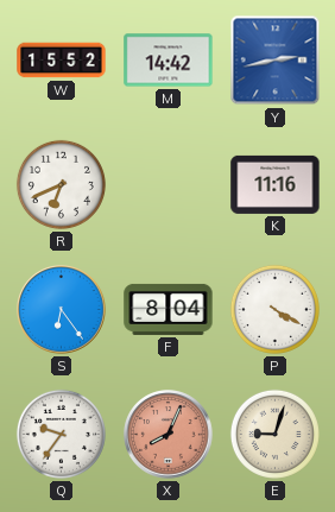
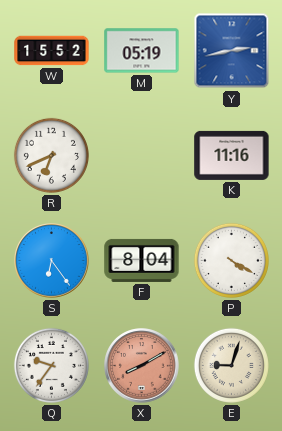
M: 14:42 -> 05:19
X: 8:04 -> 8:10
